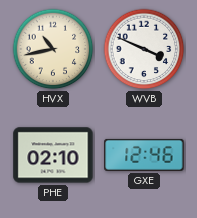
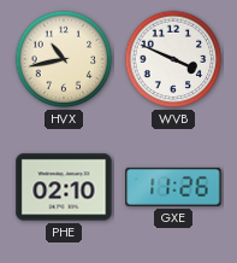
GXE: 12:46 -> 11:26
